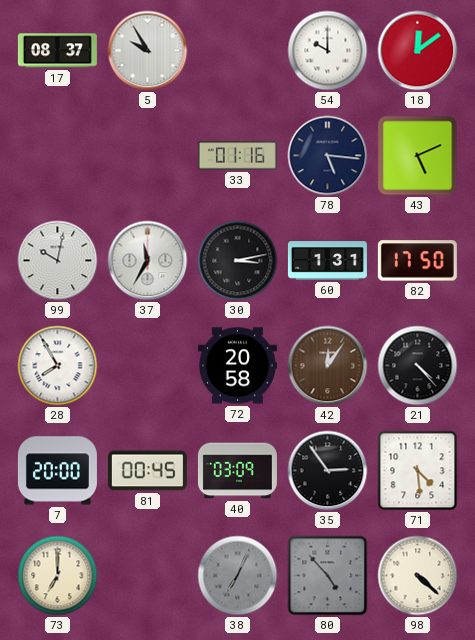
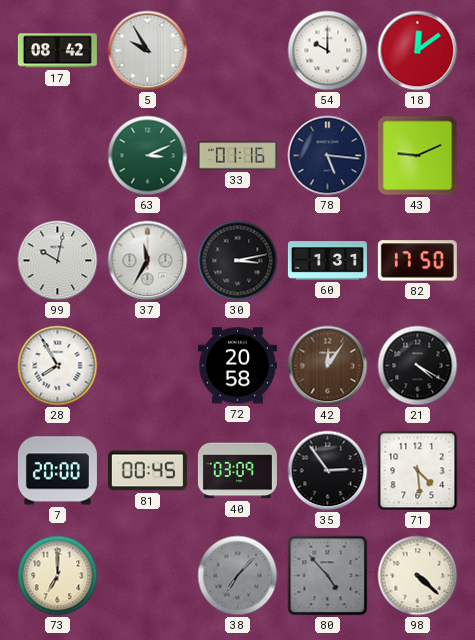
17: 08:37 -> 08:42
63: none -> 3:11
43: 5:11 -> 9:11
21: 4:23 -> 4:20
38: 7:04 -> 7:07
